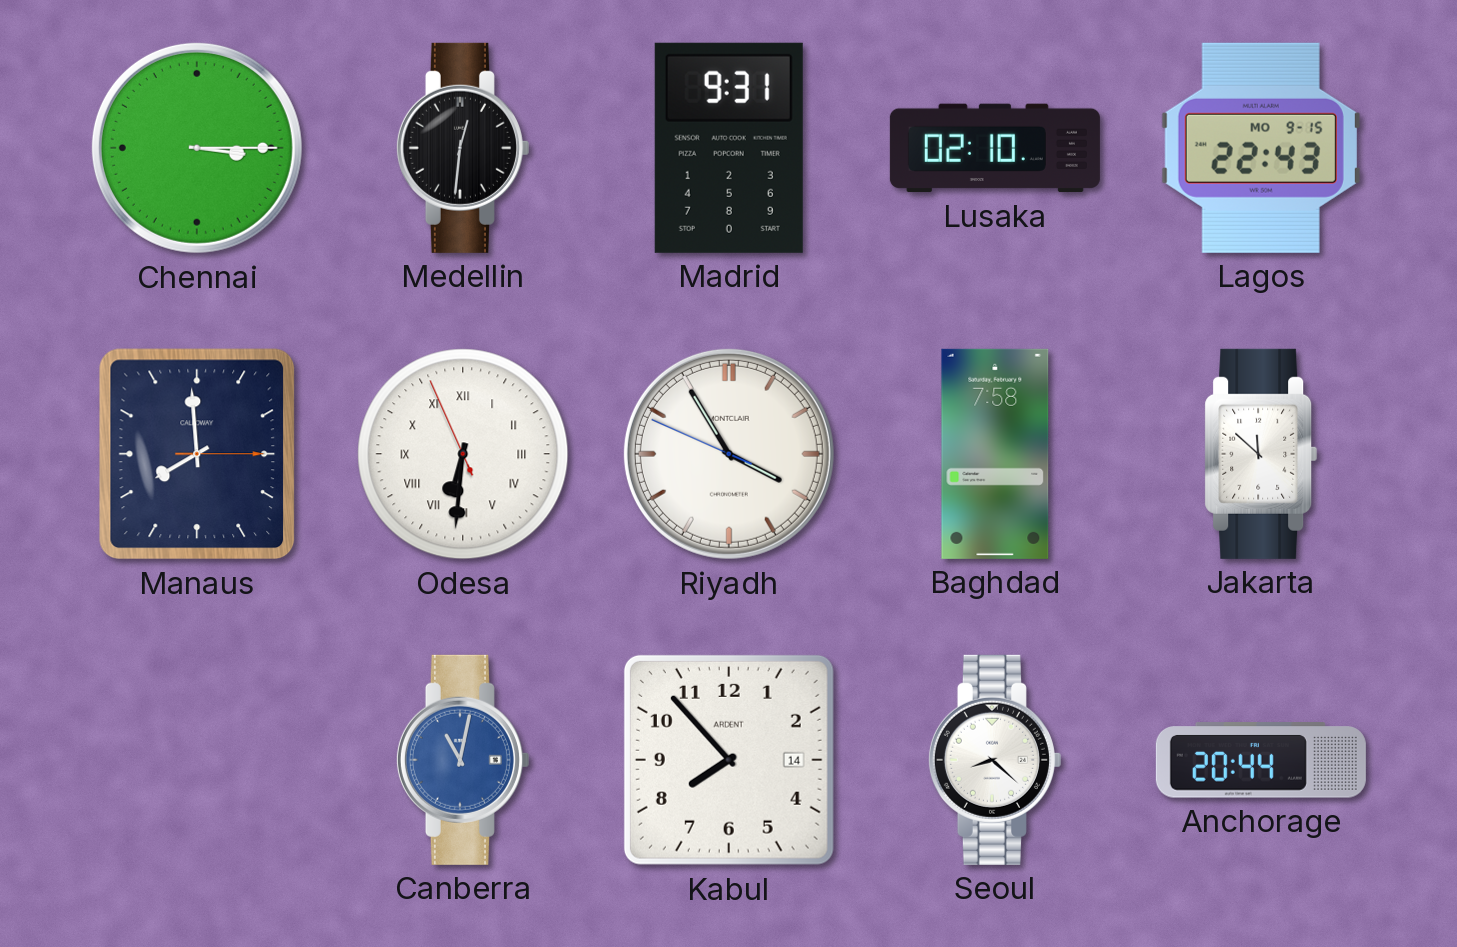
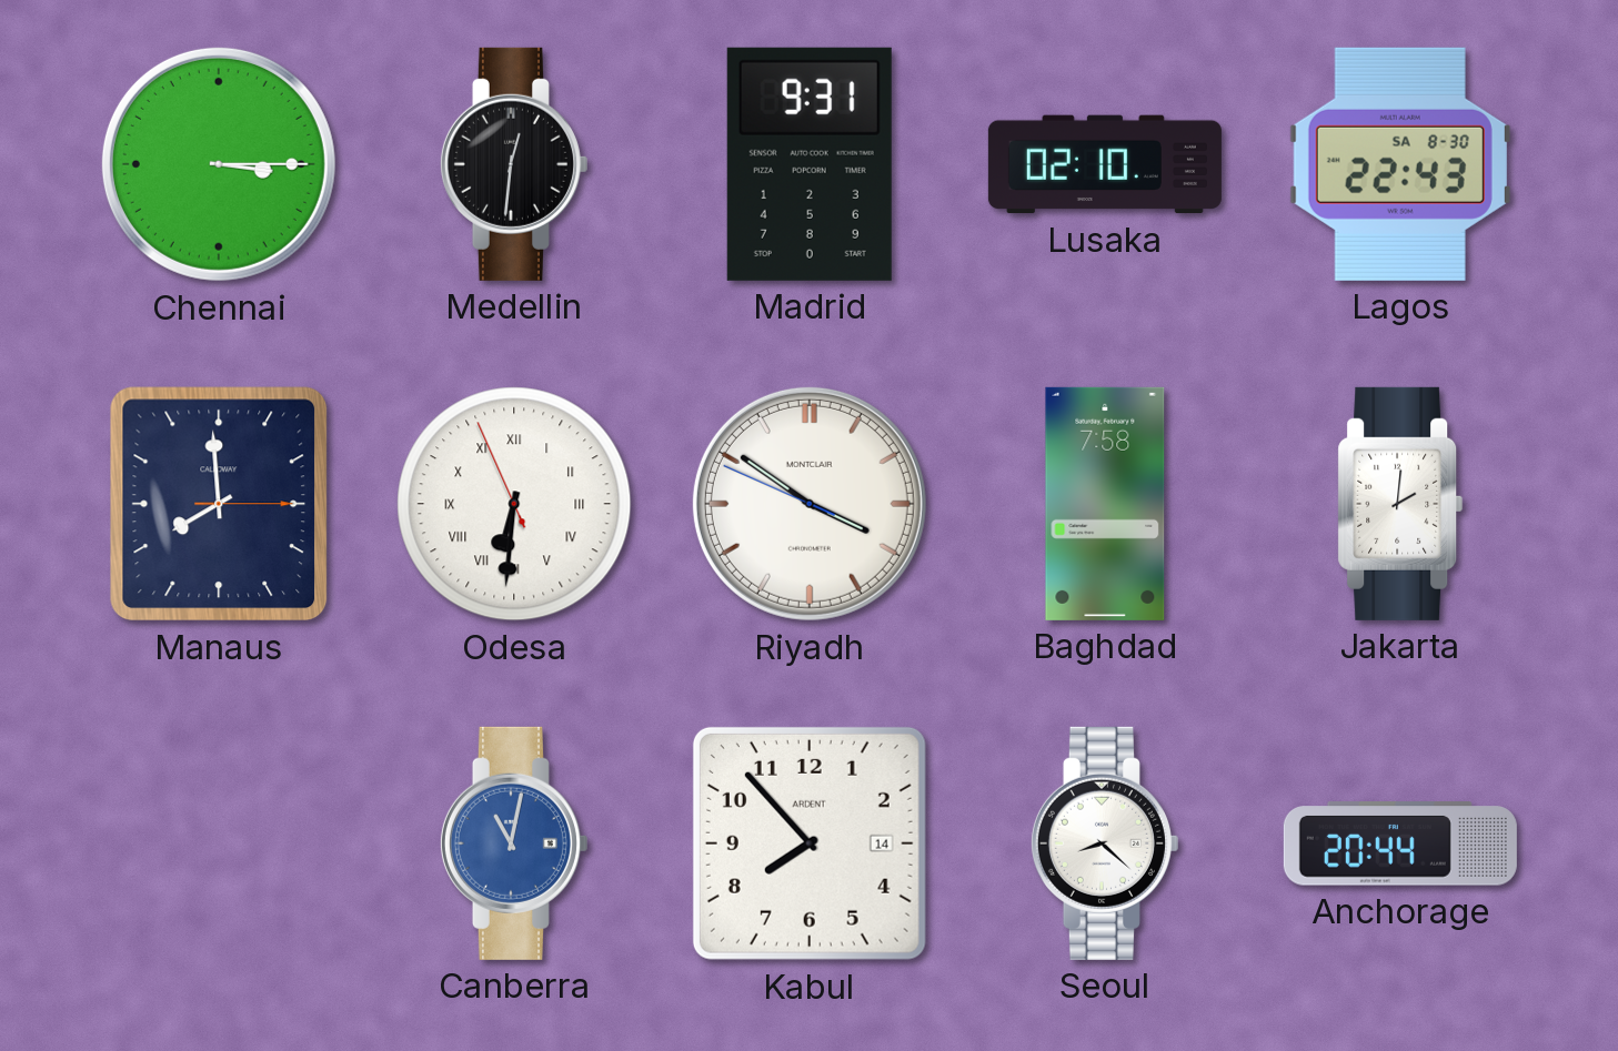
Lagos date: MO 9-15 -> SA 8-30
Riyadh: 3:54 -> 3:50
Jakarta: 11:52 -> 2:01
